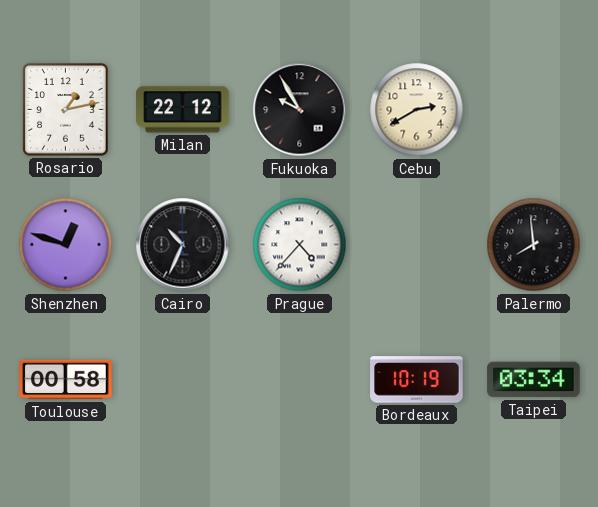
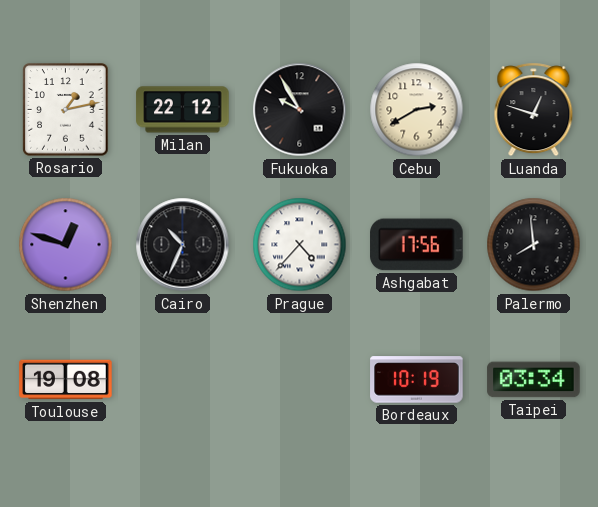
Luanda: none -> 12:48
Ashgabat: none -> 17:56
Toulouse: 00:58 -> 19:08
